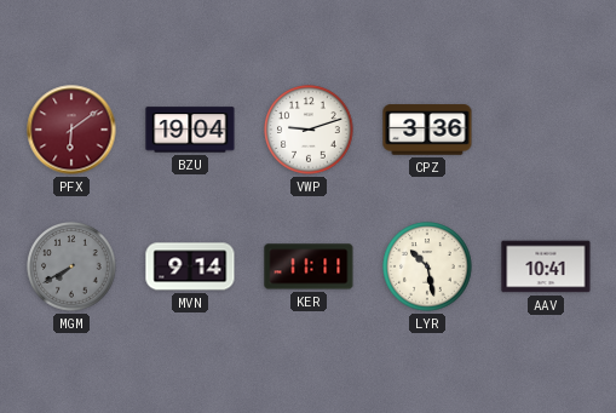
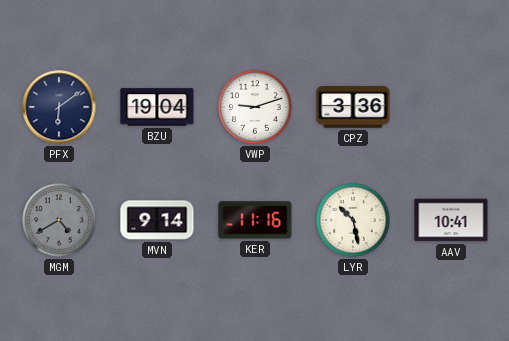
PFX dial: burgundy -> navy
MGM: 7:40 -> 4:40
KER: 11:11 -> 11:16
